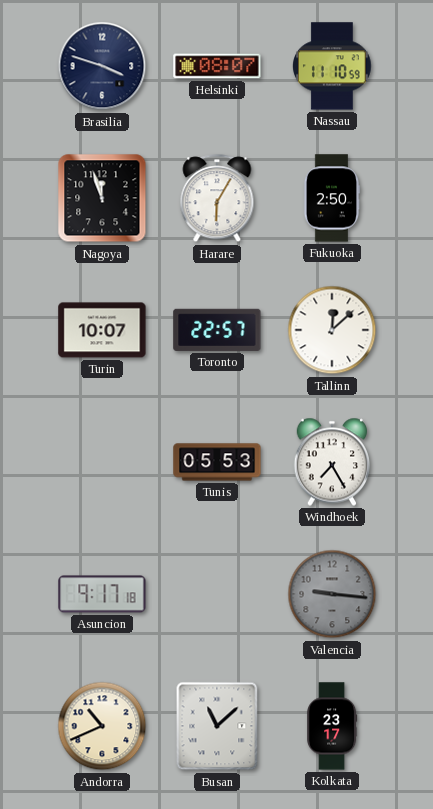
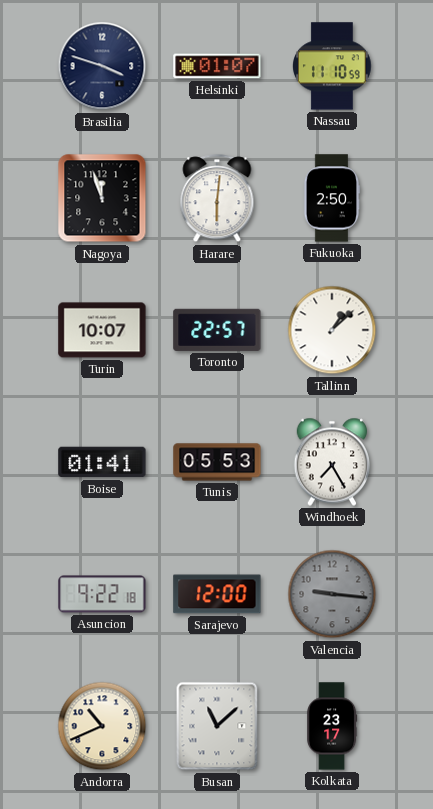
Helsinki: 08:07 -> 01:07
Harare: 6:05 -> 6:01
Tallinn: 12:08 -> 1:08
Boise: none -> 01:41
Asuncion: 9:17 -> 9:22
Sarajevo: none -> 12:00
